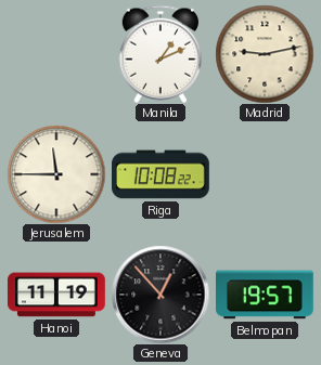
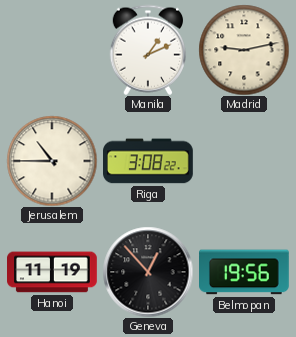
Jerusalem: 11:45 -> 10:45
Riga: 10:08 -> 3:08
Belmopan: 19:57 -> 19:56
